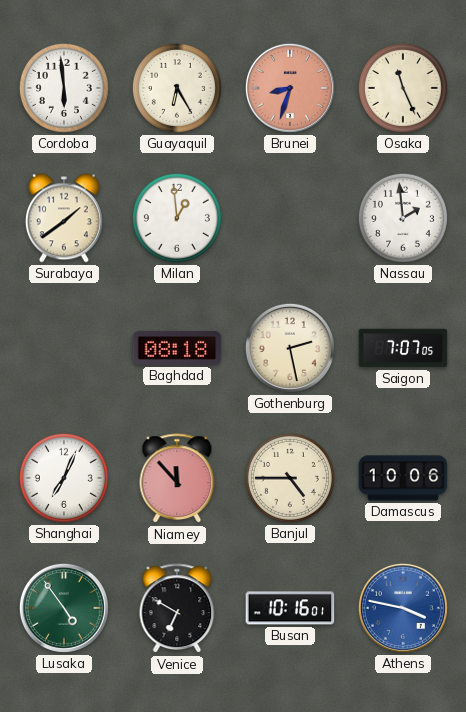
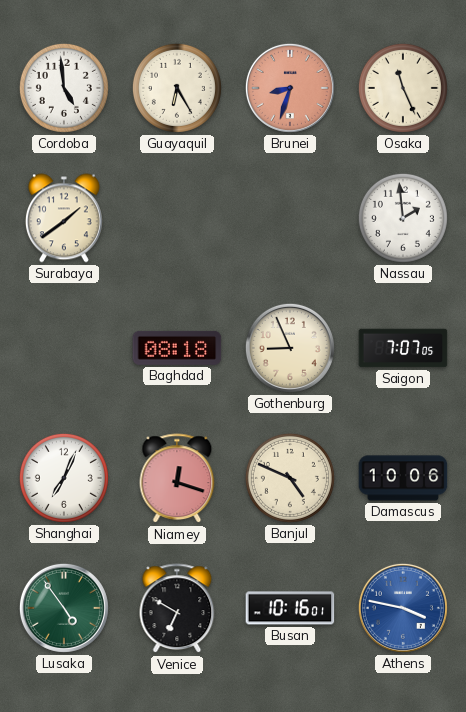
Cordoba: 5:59 -> 4:59
Milan: 12:59 -> none
Gothenburg: 2:28 -> 8:56
Niamey: 11:53 -> 12:18
Banjul: 4:45 -> 4:49
